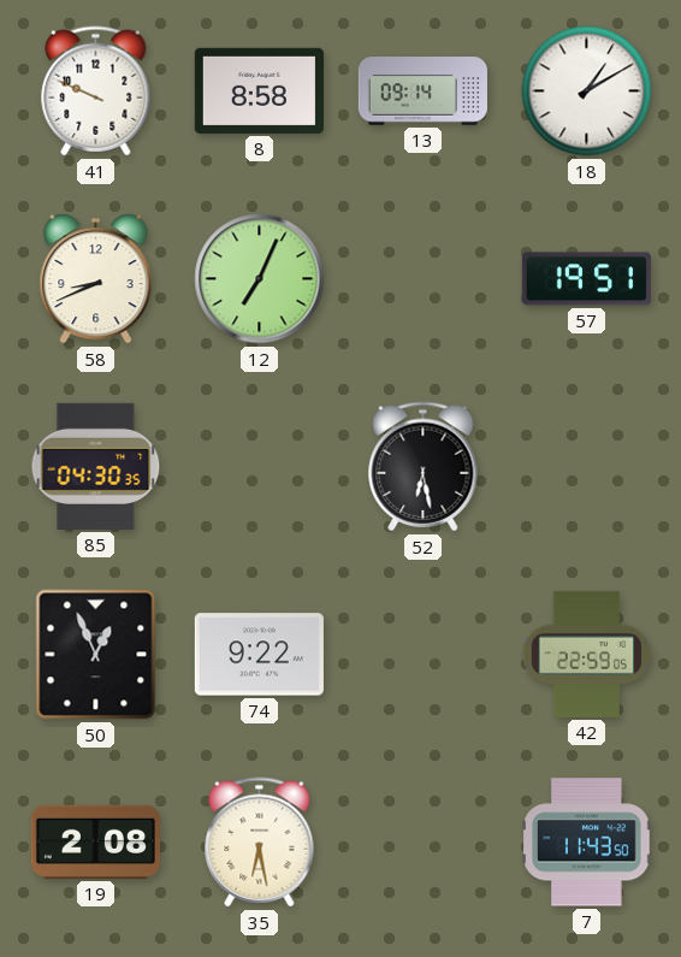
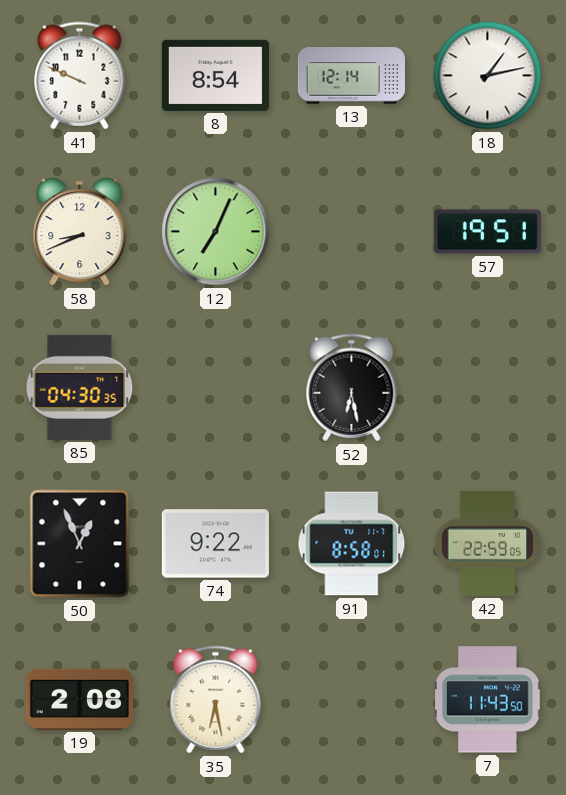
8: 8:58 -> 8:54
13: 09:14 -> 12:14
18: 1:10 -> 1:13
91: none -> 8:58
